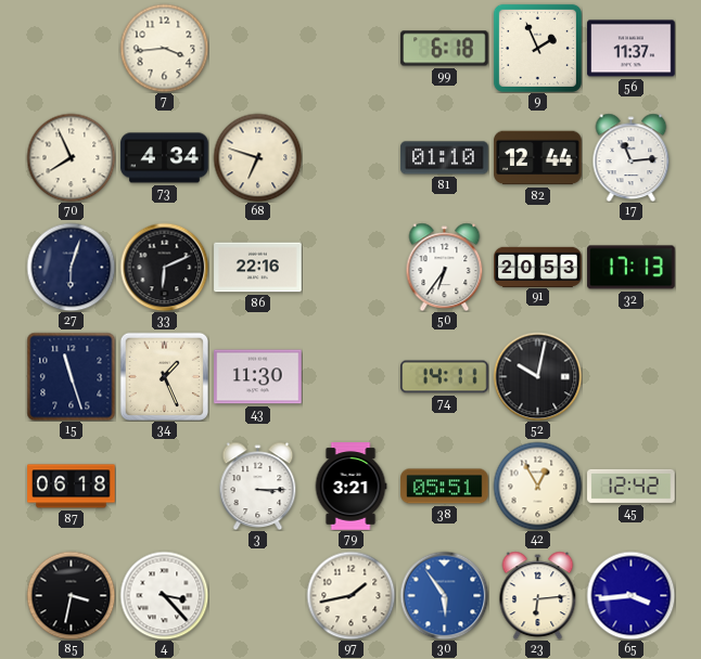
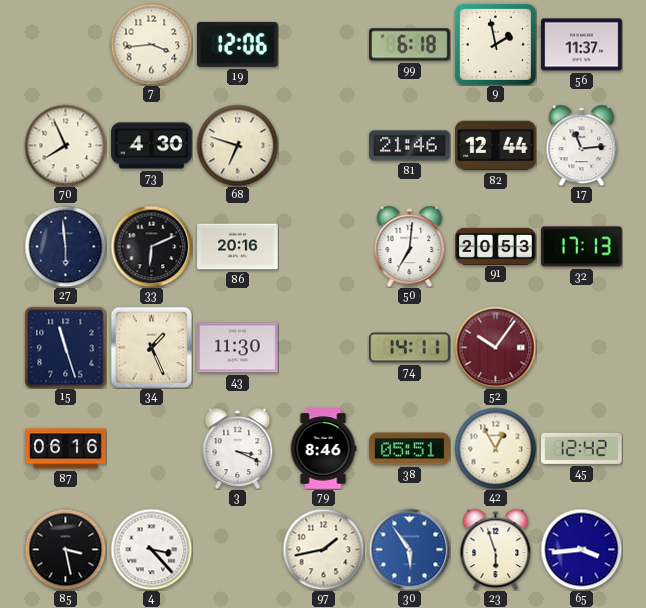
19: none -> 12:06
9: 1:56 -> 1:58
73: 4:34 -> 4:30
81: 01:10 -> 21:46
27: 6:03 -> 5:59
86: 22:16 -> 20:16
50: 6:36 -> 7:01
52: 10:02 -> 10:06
52 dial: black -> burgundy
87: 06:18 -> 06:16
3: 3:15 -> 3:19
79: 3:21 -> 8:46
85: 3:32 -> 3:28
23: 6:14 -> 5:57
